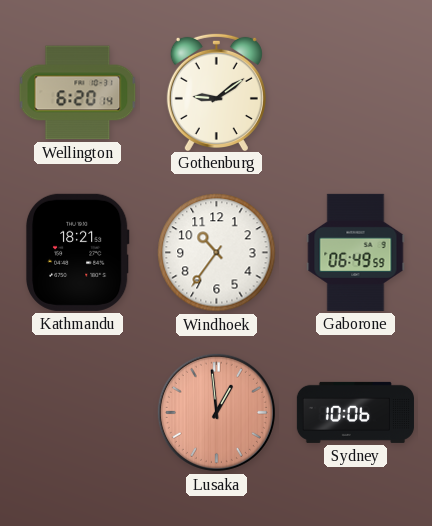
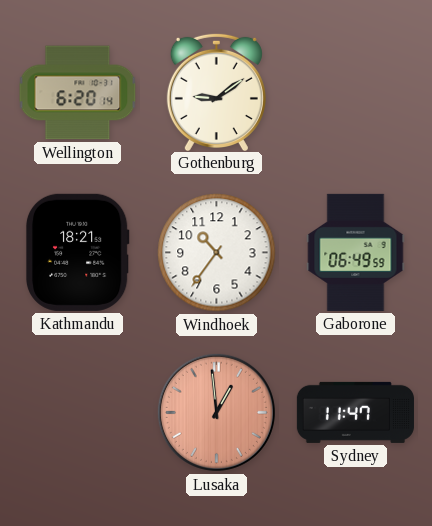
Sydney: 10:06 -> 11:47
